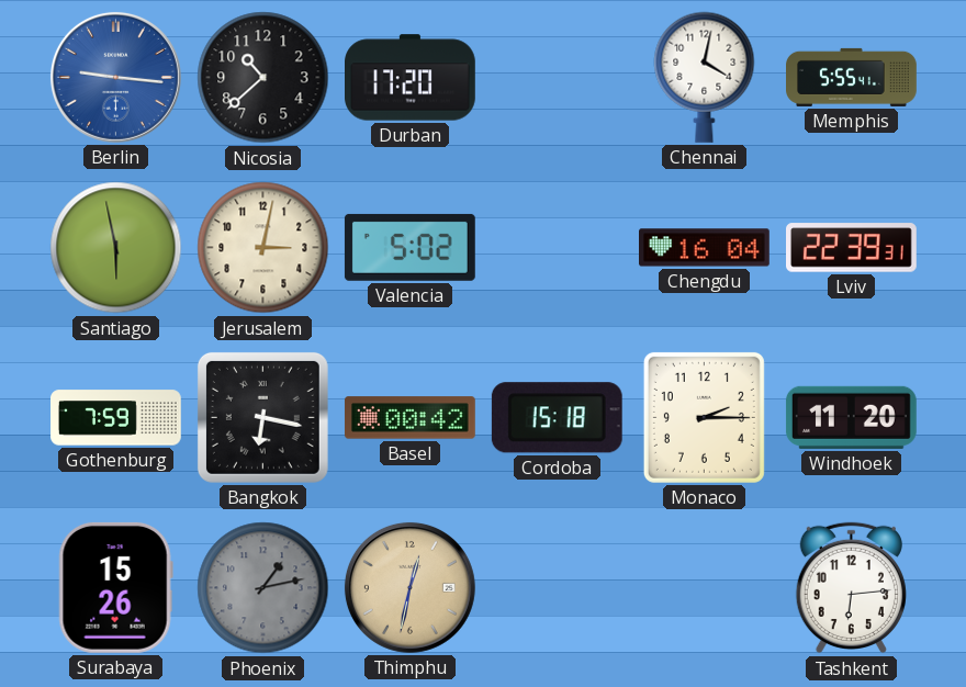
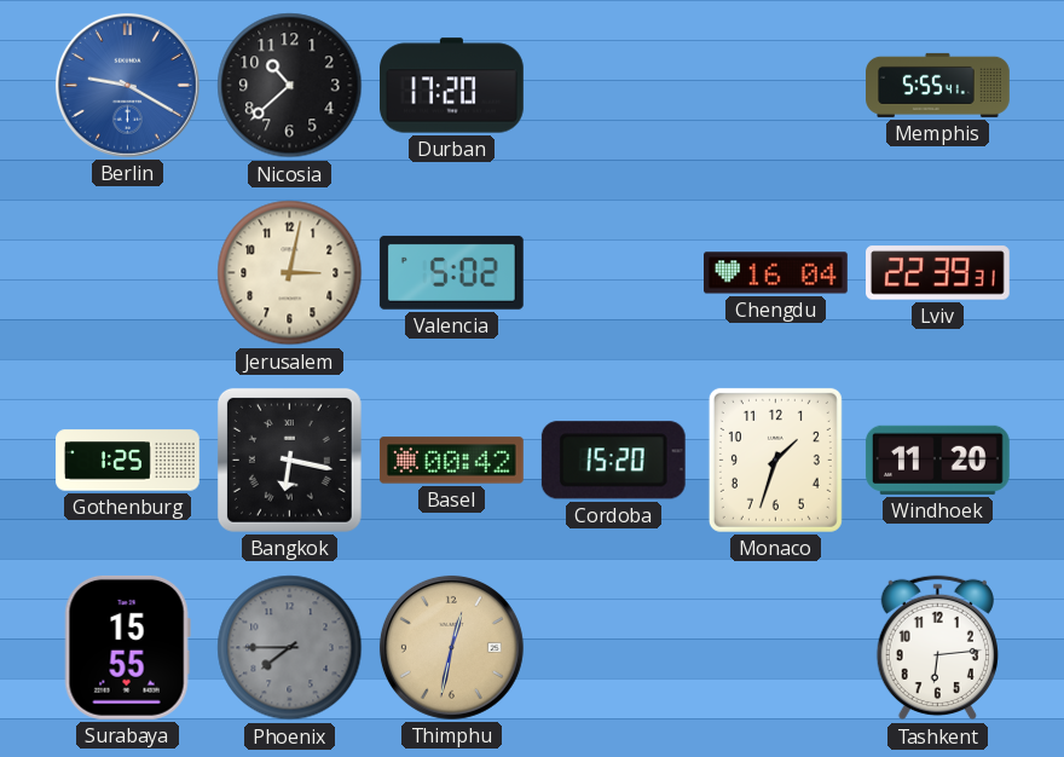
Berlin: 9:16 -> 9:20
Chennai: 4:02 -> none
Santiago: 5:58 -> none
Gothenburg: 7:59 -> 1:25
Cordoba: 15:18 -> 15:20
Monaco: 2:15 -> 1:33
Surabaya: 15:26 -> 15:55
Phoenix: 1:13 -> 7:45
